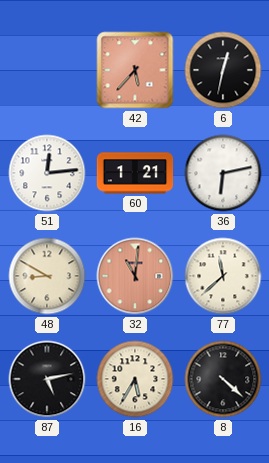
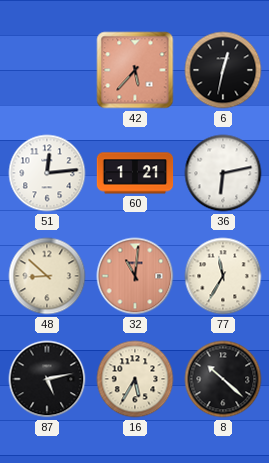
48: 8:50 -> 8:52
77: 11:38 -> 11:35
8: 4:22 -> 10:22
